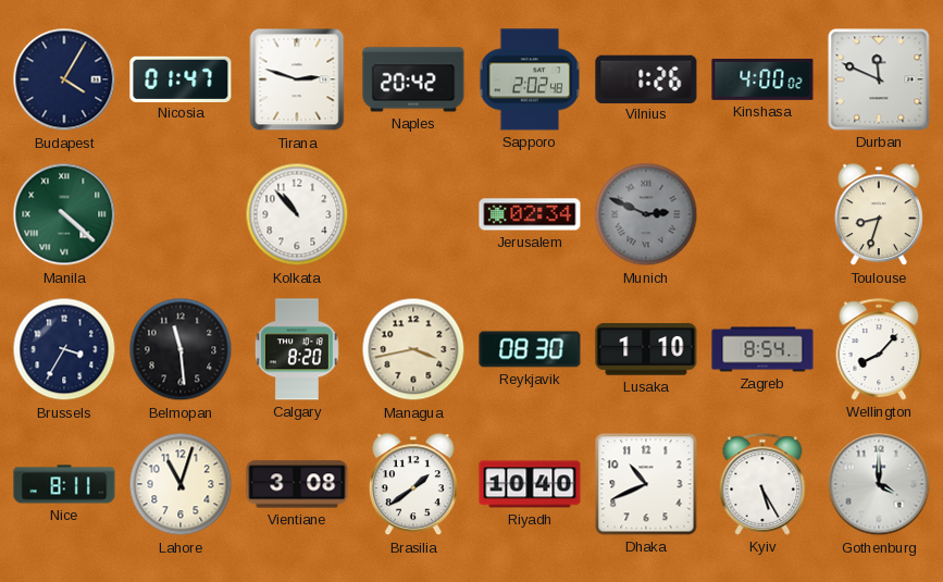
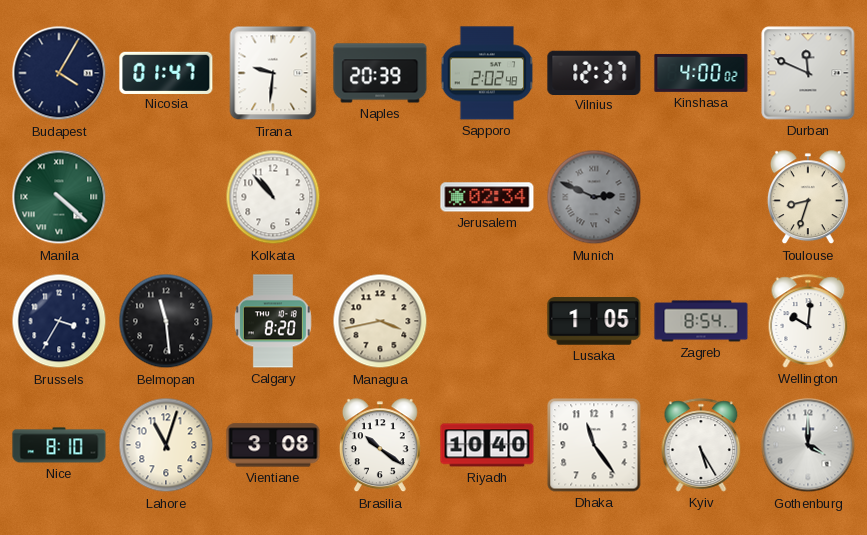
Tirana: 2:48 -> 9:31
Naples: 20:42 -> 20:39
Vilnius: 1:26 -> 12:37
Reykjavik: 08:30 -> none
Lusaka: 1:10 -> 1:05
Wellington: 8:07 -> 10:01
Nice: 8:11 -> 8:10
Brasilia: 1:39 -> 10:21
Dhaka: 10:41 -> 11:24
